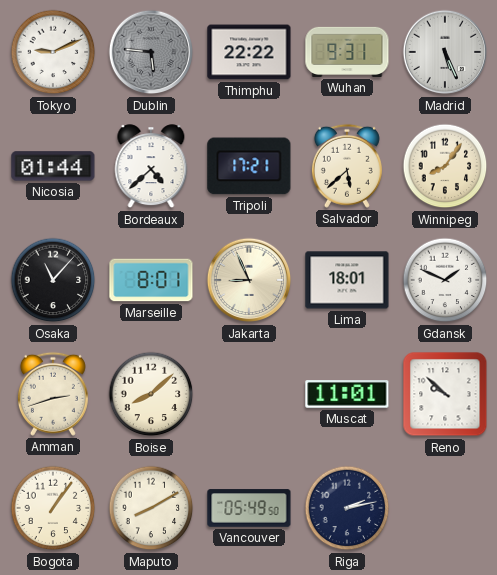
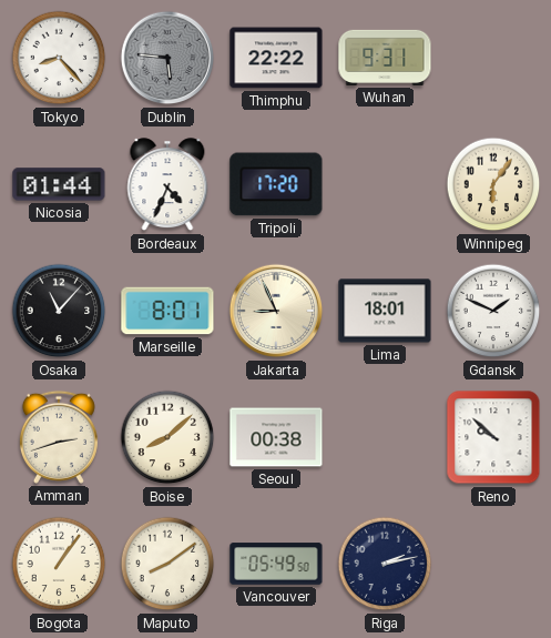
Tokyo: 9:11 -> 8:23
Madrid: 5:26 -> none
Bordeaux: 4:38 -> 4:34
Tripoli: 17:21 -> 17:20
Salvador: 5:38 -> none
Winnipeg: 8:06 -> 6:06
Seoul: none -> 00:38
Muscat: 11:01 -> none
Maputo: 8:10 -> 8:09
